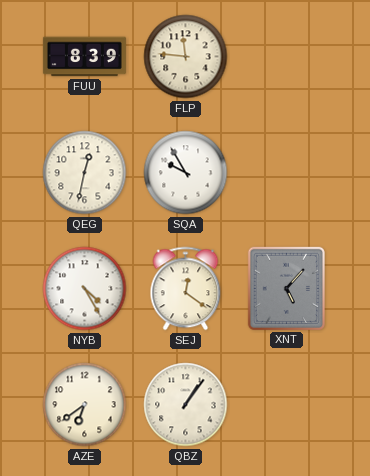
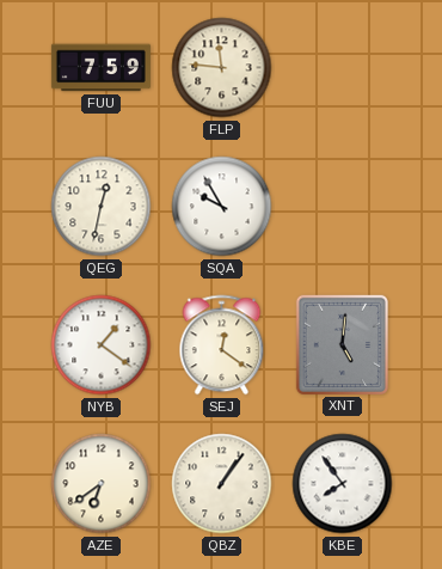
FUU: 8:39 -> 7:59
NYB: 4:25 -> 1:21
XNT: 5:07 -> 5:01
KBE: none -> 7:54
